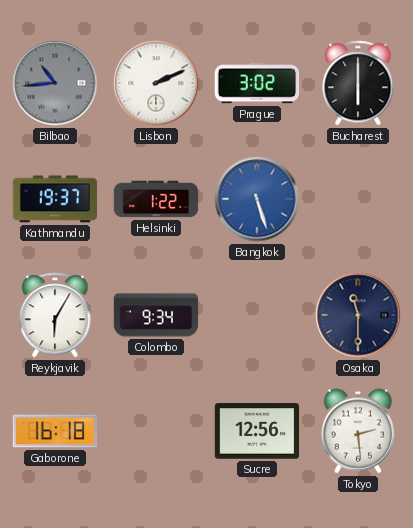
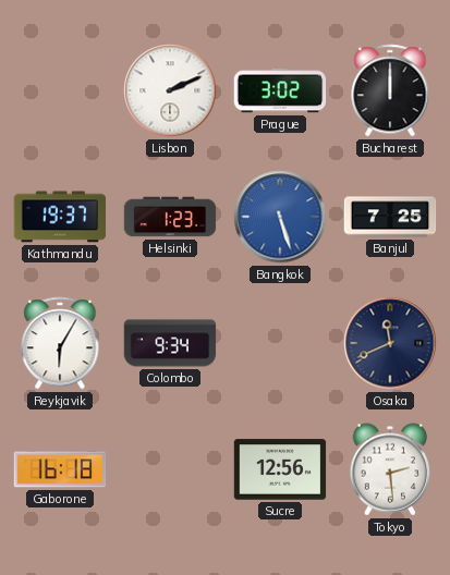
Bilbao: 10:44 -> none
Bucharest: 6:00 -> 12:00
Helsinki: 1:22 -> 1:23
Banjul: none -> 7:25
Osaka: 11:30 -> 11:41
